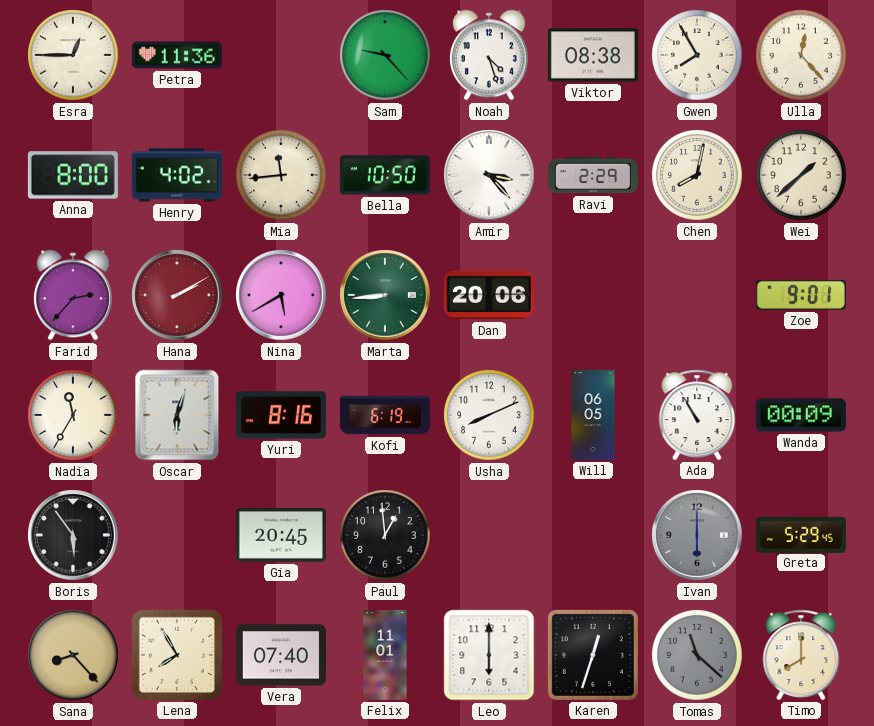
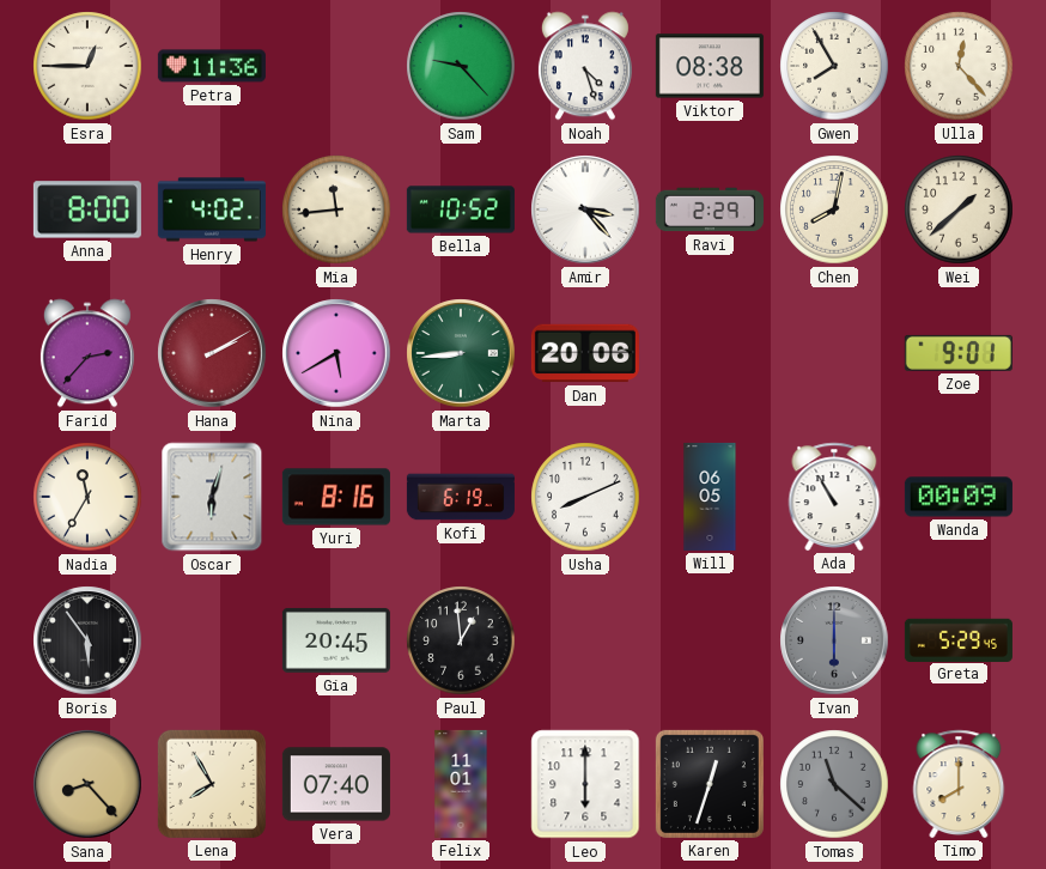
Bella: 10:50 -> 10:52
